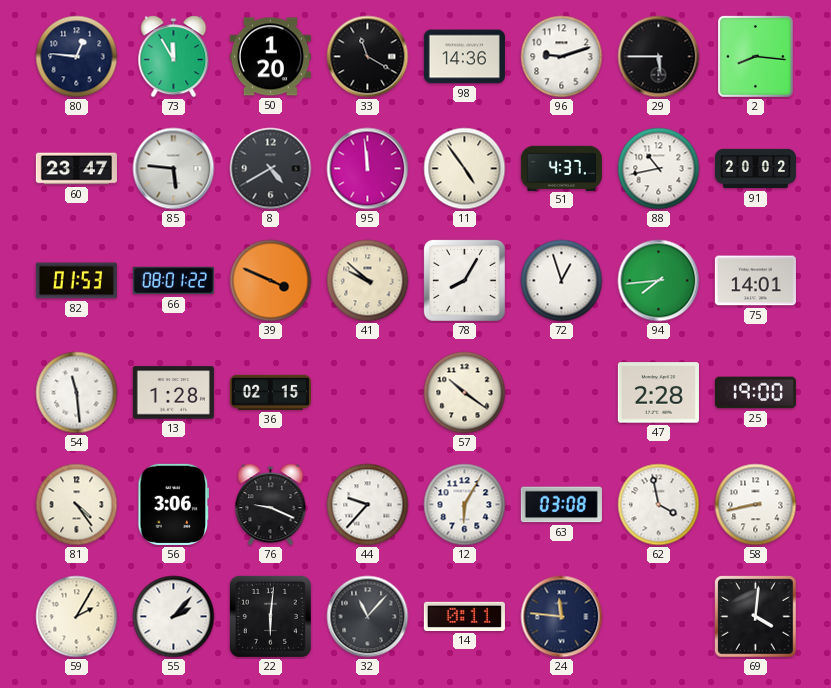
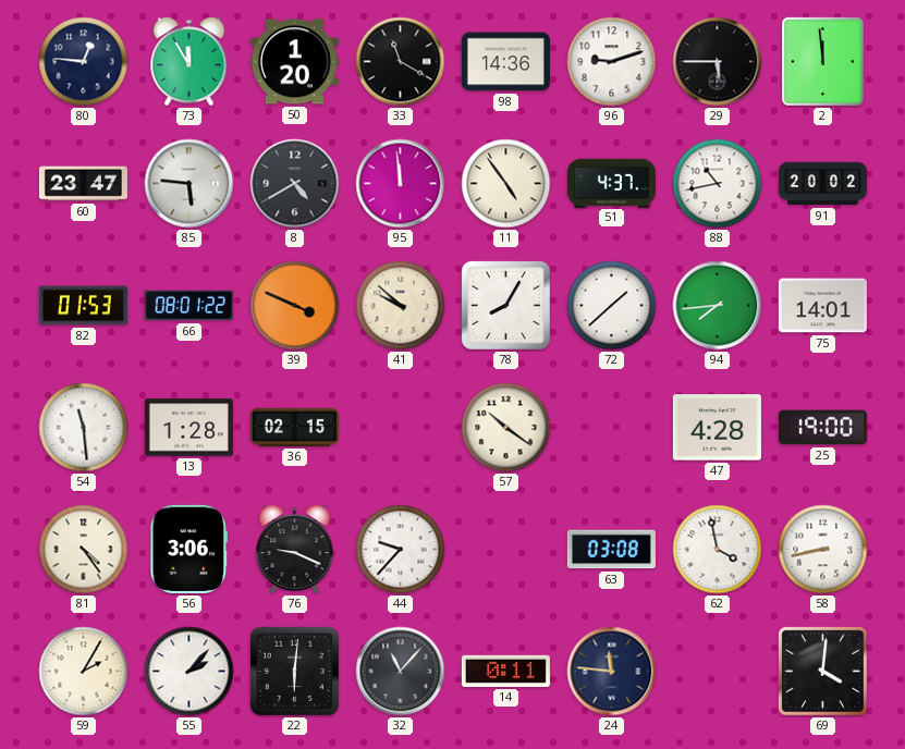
2: 8:16 -> 11:59
72: 12:57 -> 1:38
47: 2:28 -> 4:28
12: 6:05 -> none
